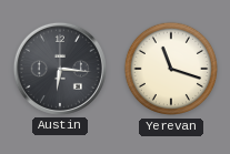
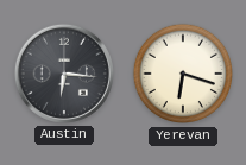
Yerevan: 11:18 -> 6:18
